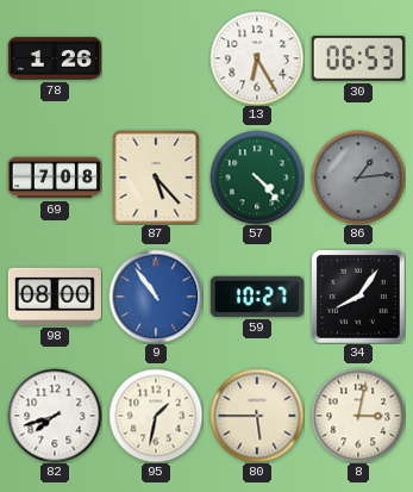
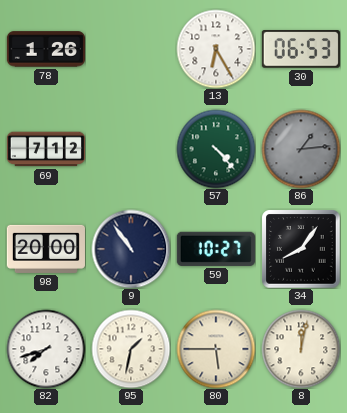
69: 7:08 -> 7:12
87: 5:23 -> none
98: 08:00 -> 20:00
9 dial: blue -> navy
8: 3:02 -> 12:02
